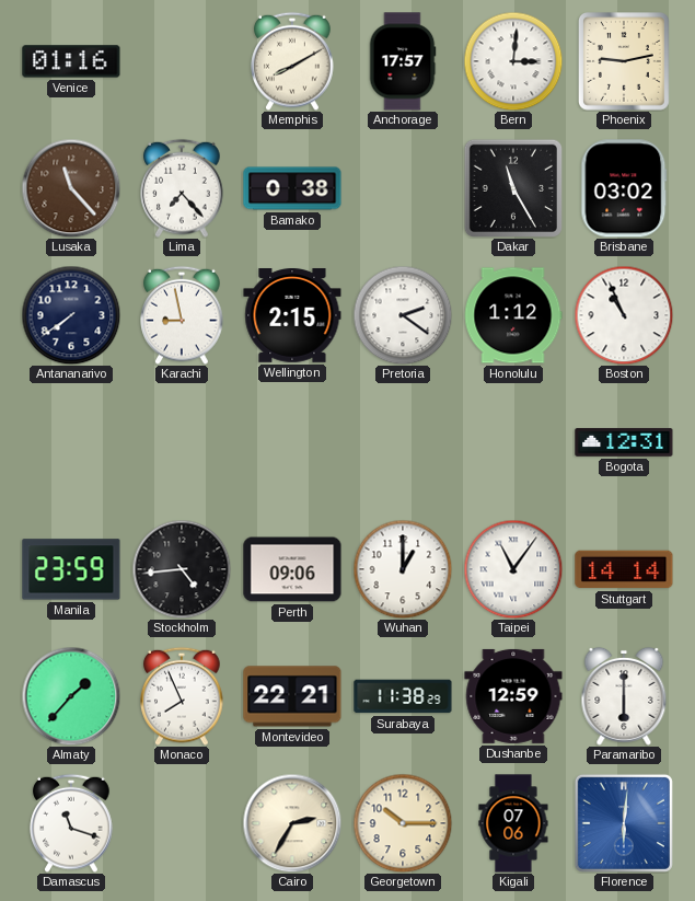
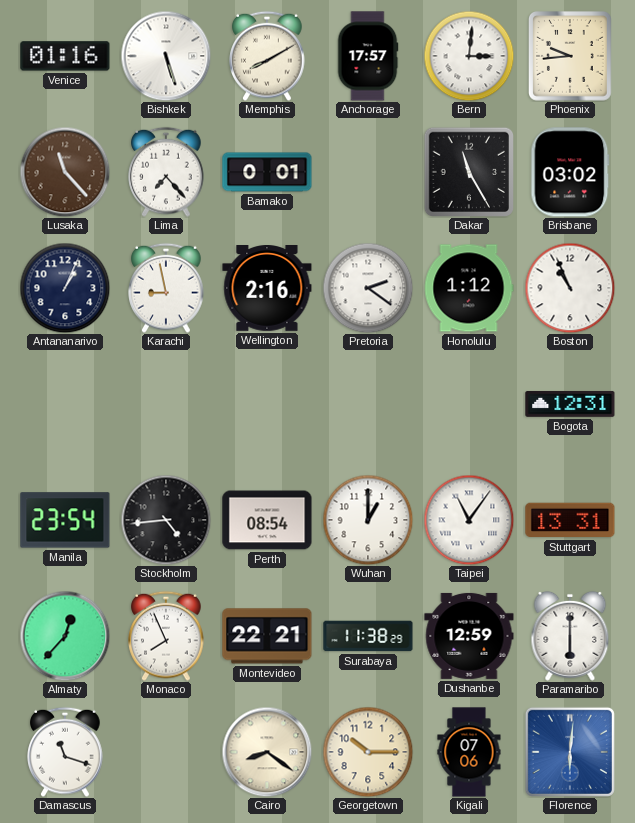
Bishkek: none -> 5:27
Phoenix: 9:13 -> 9:44
Bamako: 0:38 -> 0:01
Antananarivo: 7:39 -> 1:04
Wellington: 2:15 -> 2:16
Manila: 23:59 -> 23:54
Perth: 09:06 -> 08:54
Stuttgart: 14:14 -> 13:31
Almaty: 1:37 -> 12:37
Cairo: 2:35 -> 8:21
